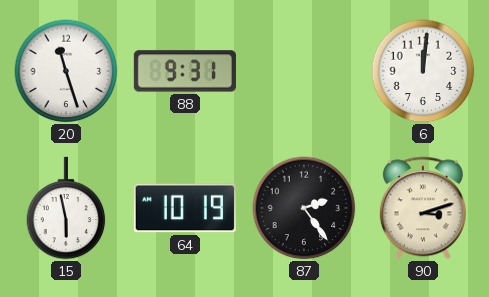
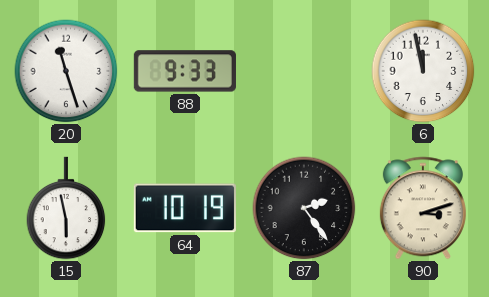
88: 9:31 -> 9:33
6: 12:01 -> 11:58
